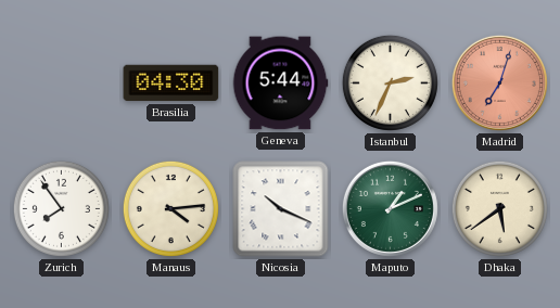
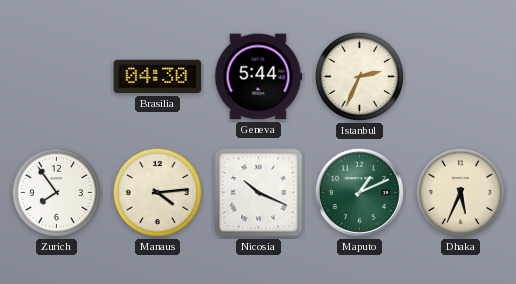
Madrid: 7:03 -> none
Dhaka: 5:39 -> 5:34
